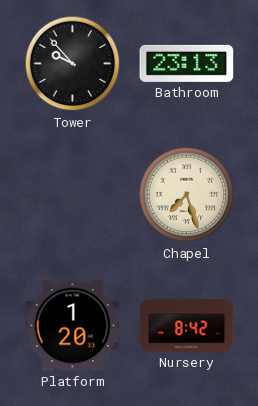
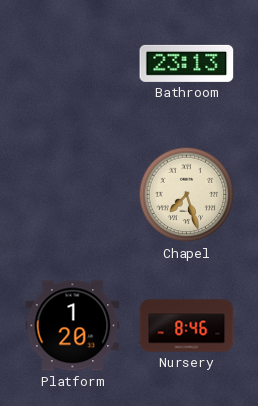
Tower: 9:53 -> none
Nursery: 8:42 -> 8:46
